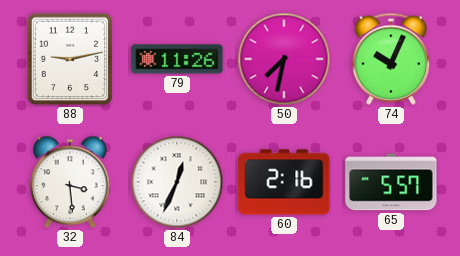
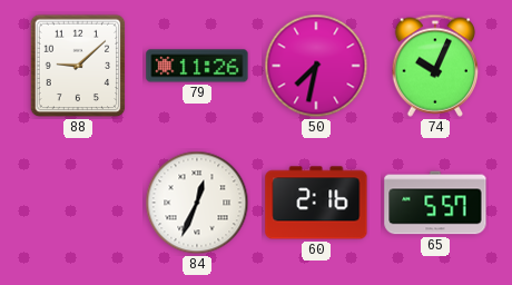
88: 9:13 -> 9:08
32: 3:29 -> none
